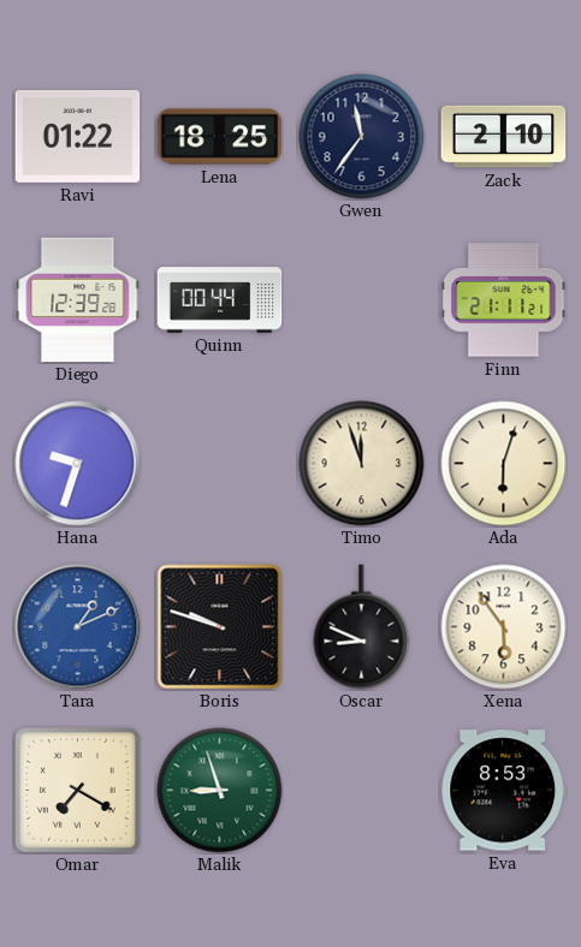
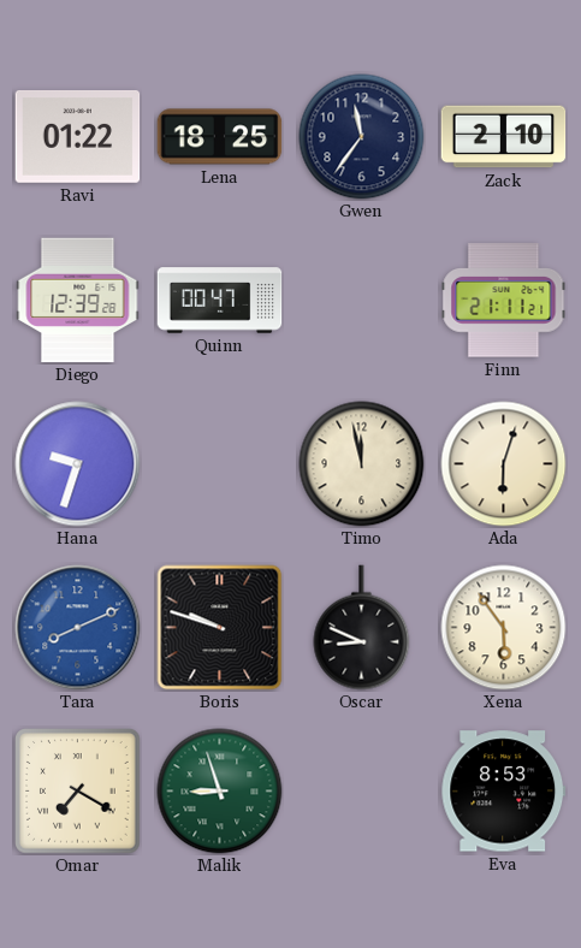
Quinn: 00:44 -> 00:47
Timo: 11:57 -> 11:58
Tara: 1:11 -> 8:11
